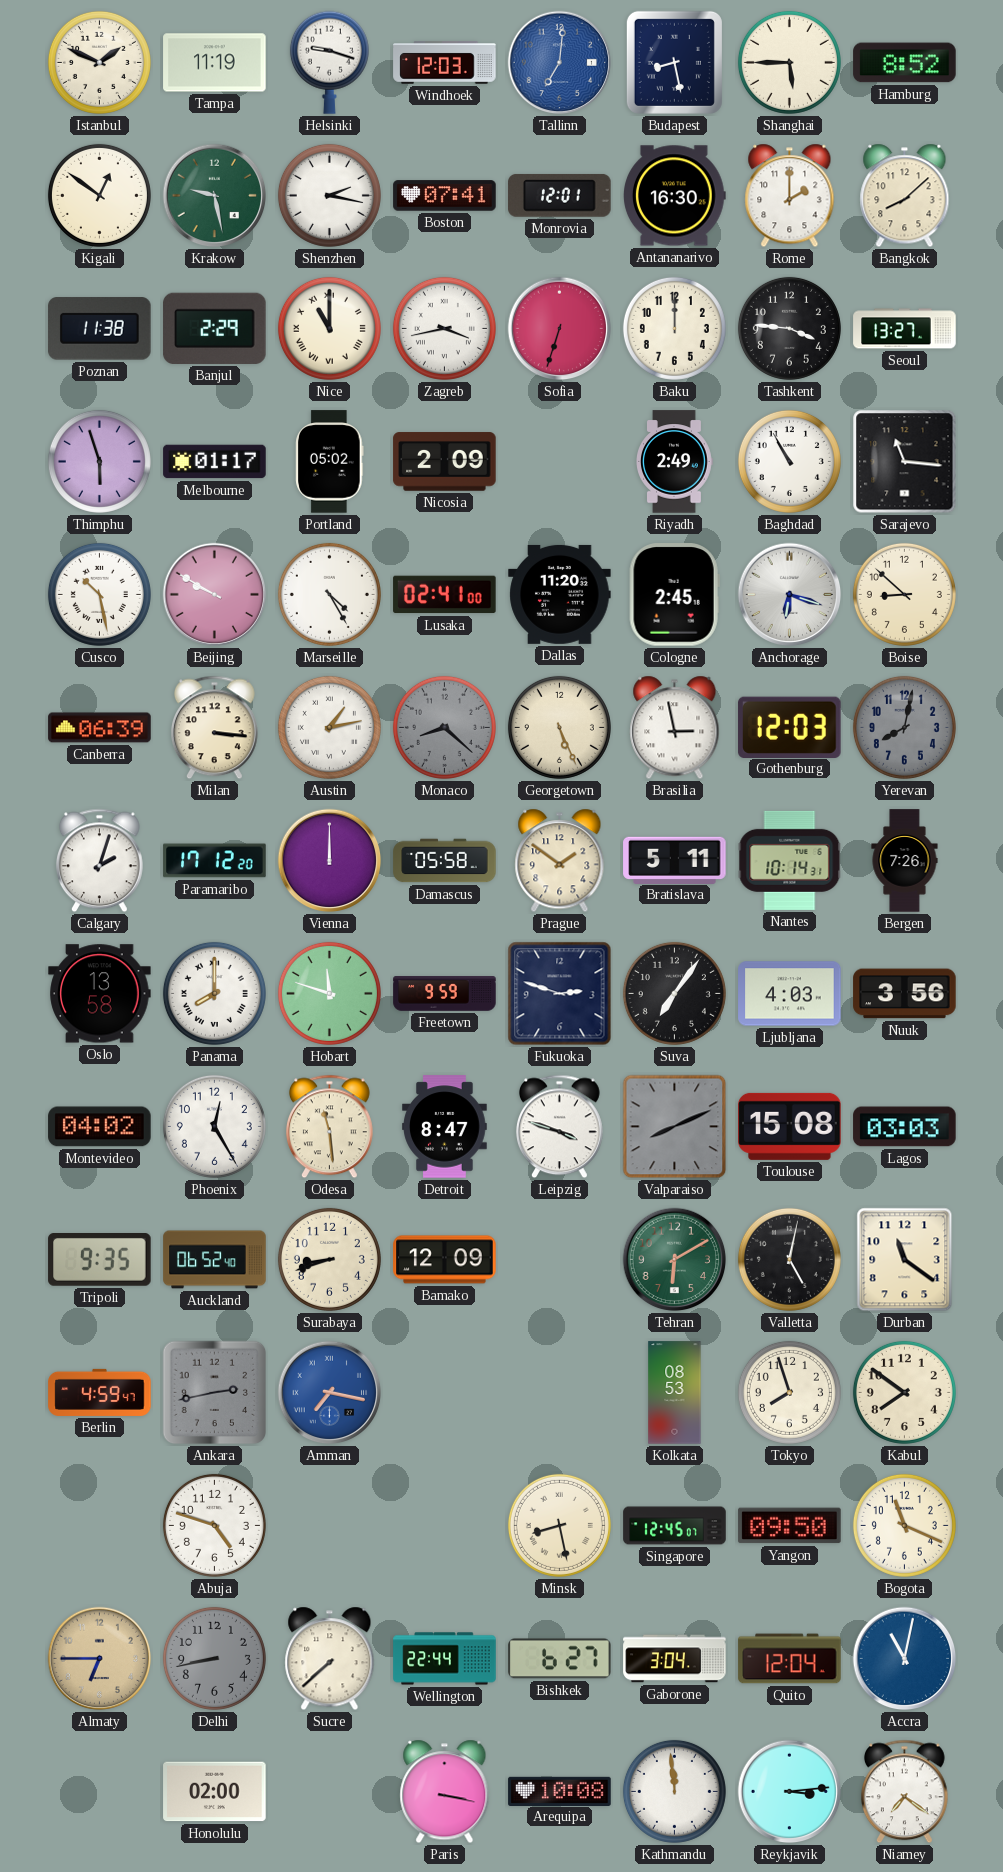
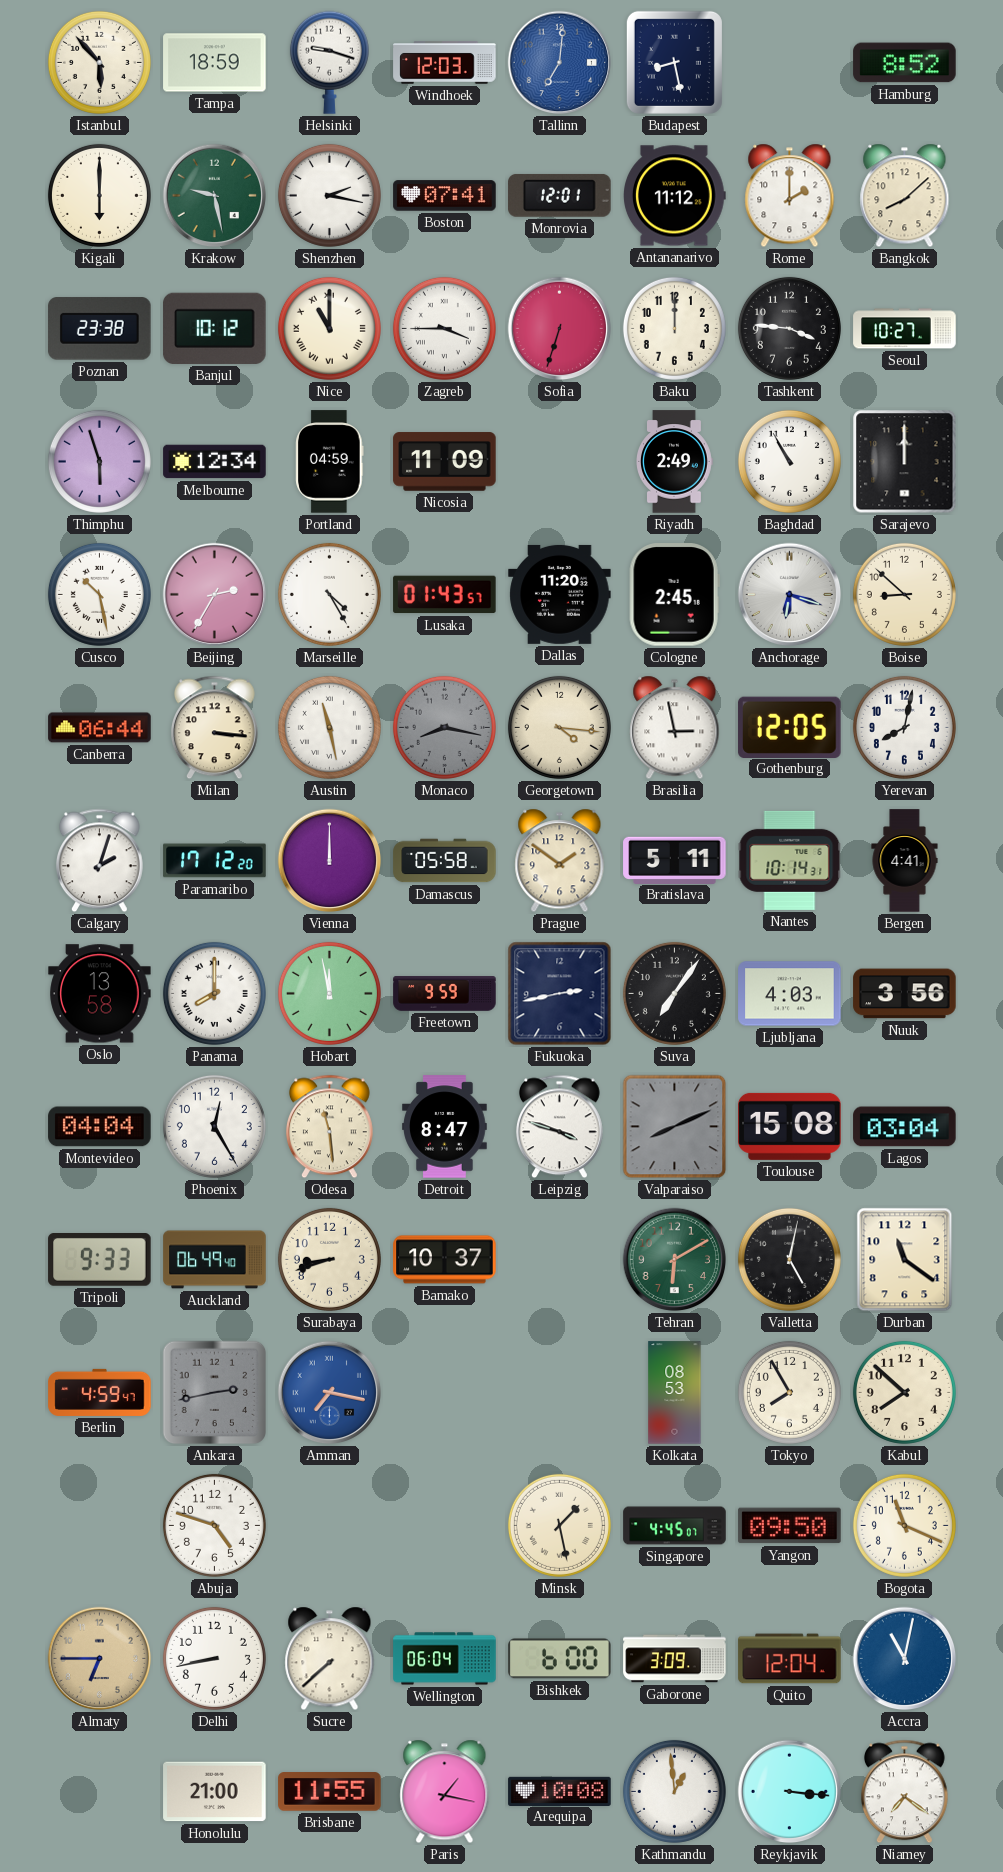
Istanbul: 1:49 -> 5:53
Tampa: 11:19 -> 18:59
Shanghai: 5:45 -> none
Kigali: 12:51 -> 6:00
Antananarivo: 16:30 -> 11:12
Poznan: 11:38 -> 23:38
Banjul: 2:29 -> 10:12
Zagreb: 3:43 -> 3:45
Seoul: 13:27 -> 10:27
Melbourne: 01:17 -> 12:34
Portland: 05:02 -> 04:59
Nicosia: 2:09 -> 11:09
Sarajevo: 11:16 -> 12:00
Beijing: 9:50 -> 2:35
Lusaka: 02:41 -> 01:43
Canberra: 06:39 -> 06:44
Austin: 1:13 -> 11:28
Monaco: 8:22 -> 8:17
Georgetown: 5:26 -> 4:16
Gothenburg: 12:03 -> 12:05
Yerevan dial: grey -> white
Bergen: 7:26 -> 4:41
Hobart: 11:48 -> 11:58
Fukuoka: 2:48 -> 2:43
Montevideo: 04:02 -> 04:04
Lagos: 03:03 -> 03:04
Tripoli: 9:35 -> 9:33
Auckland: 06:52 -> 06:49
Bamako: 12:09 -> 10:37
Tokyo: 7:57 -> 7:55
Kabul: 7:51 -> 7:52
Minsk: 8:28 -> 1:28
Singapore: 12:45 -> 4:45
Delhi dial: grey -> white
Wellington: 22:44 -> 06:04
Bishkek: 6:27 -> 6:00
Gaborone: 3:04 -> 3:09
Honolulu: 02:00 -> 21:00
Brisbane: none -> 11:55
Paris: 3:17 -> 1:17
Kathmandu: 11:59 -> 12:59
Reykjavik: 3:14 -> 3:16
